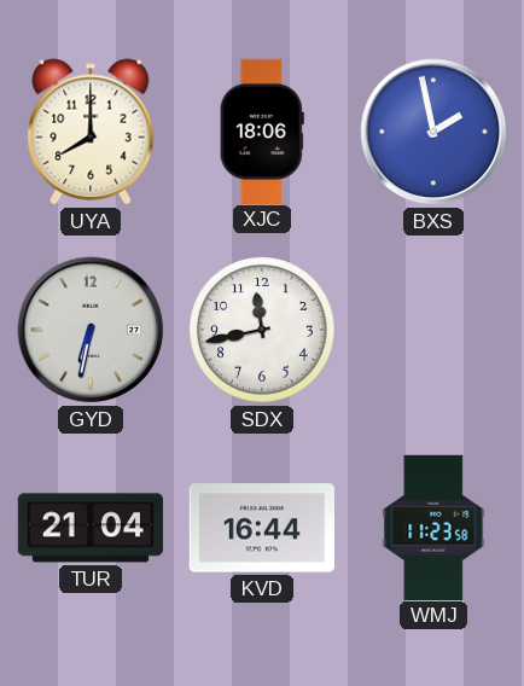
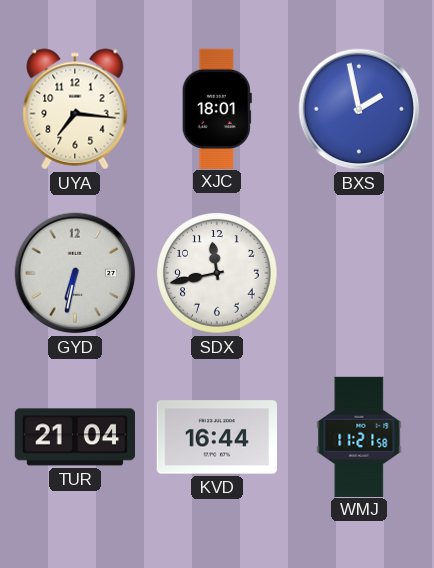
UYA: 8:00 -> 7:16
XJC: 18:06 -> 18:01
WMJ: 11:23 -> 11:21
